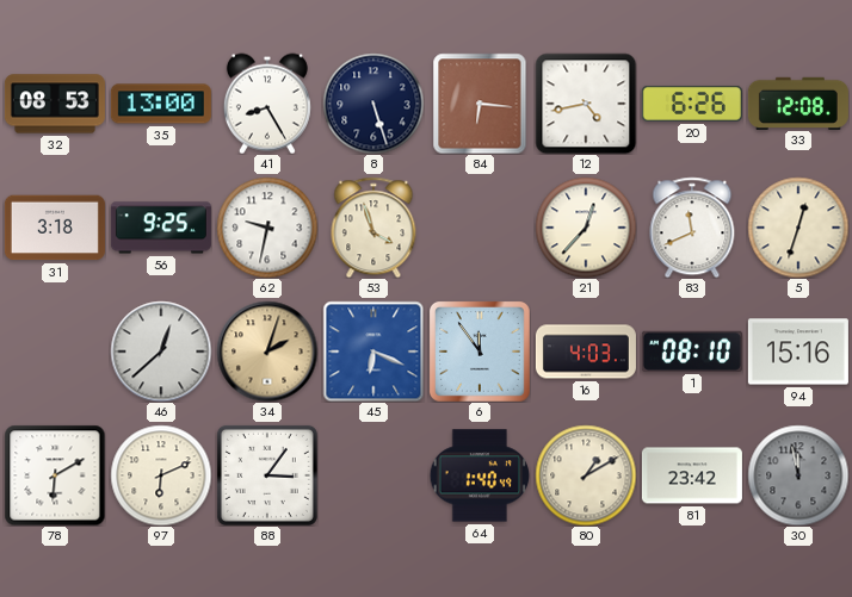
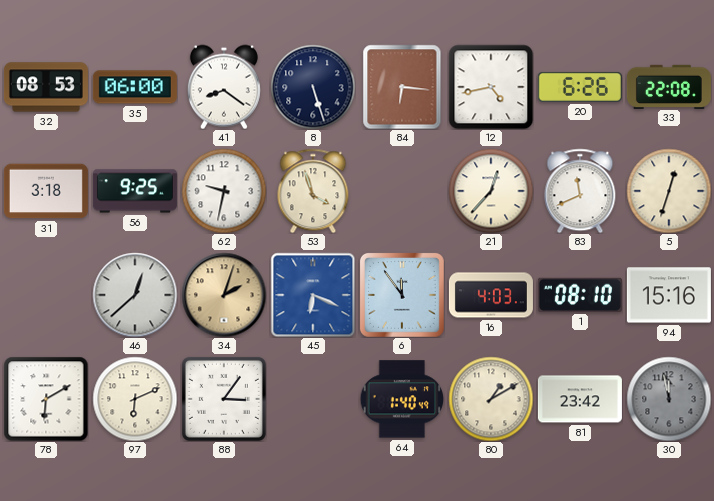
35: 13:00 -> 06:00
41: 8:25 -> 8:21
33: 12:08 -> 22:08
